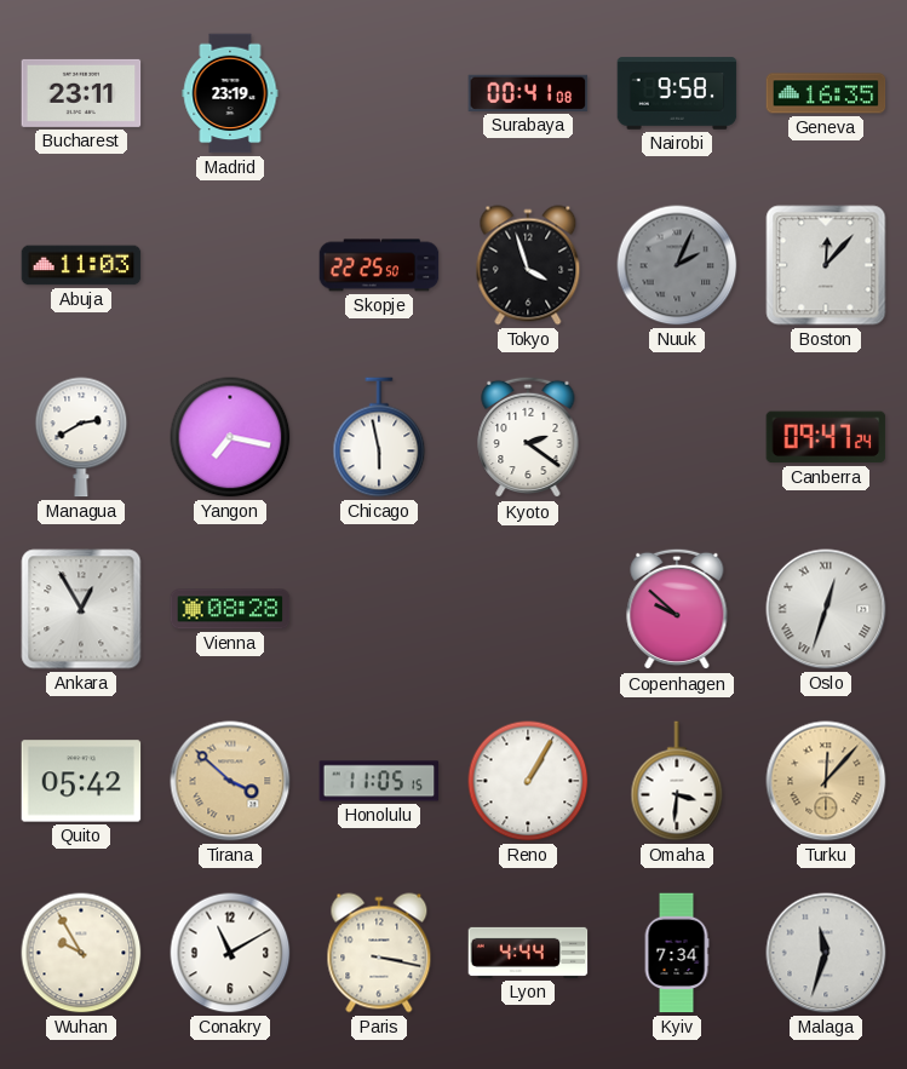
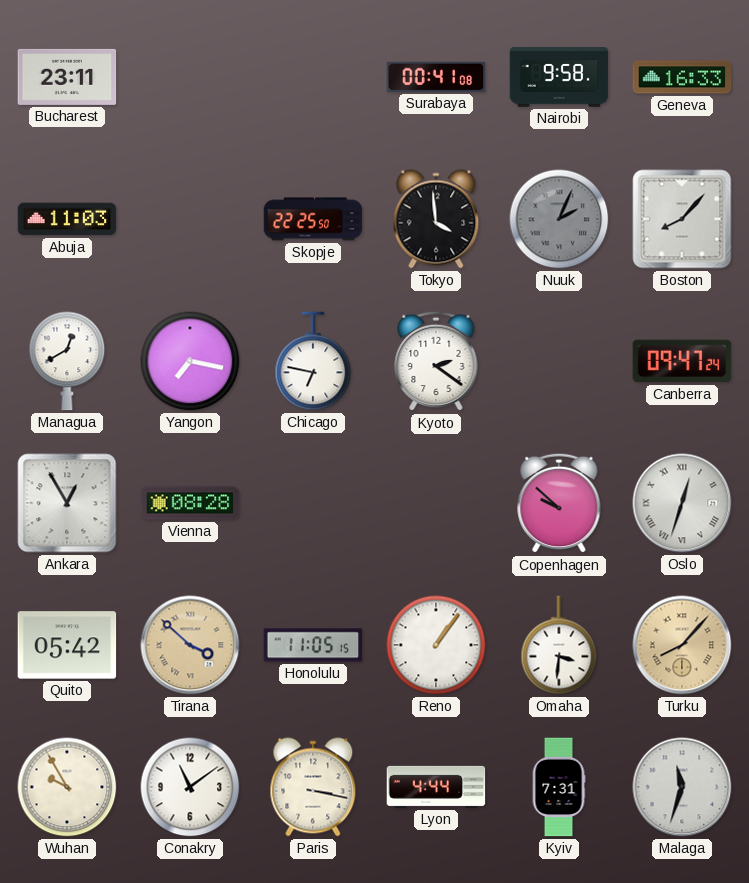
Madrid: 23:19 -> none
Geneva: 16:35 -> 16:33
Tokyo: 3:57 -> 3:59
Boston: 12:07 -> 8:07
Managua: 2:40 -> 12:40
Chicago: 5:58 -> 6:47
Reno: 1:05 -> 1:06
Turku: 12:07 -> 8:07
Conakry: 11:10 -> 11:09
Kyiv: 7:34 -> 7:31
